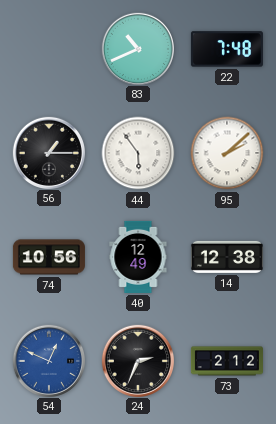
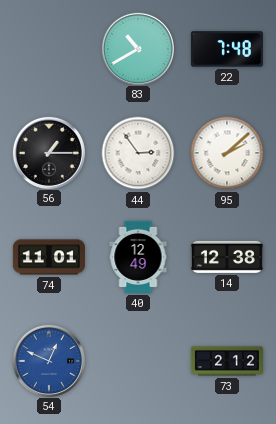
83: 10:41 -> 10:40
44: 5:54 -> 2:54
74: 10:56 -> 11:01
24: 2:34 -> none
